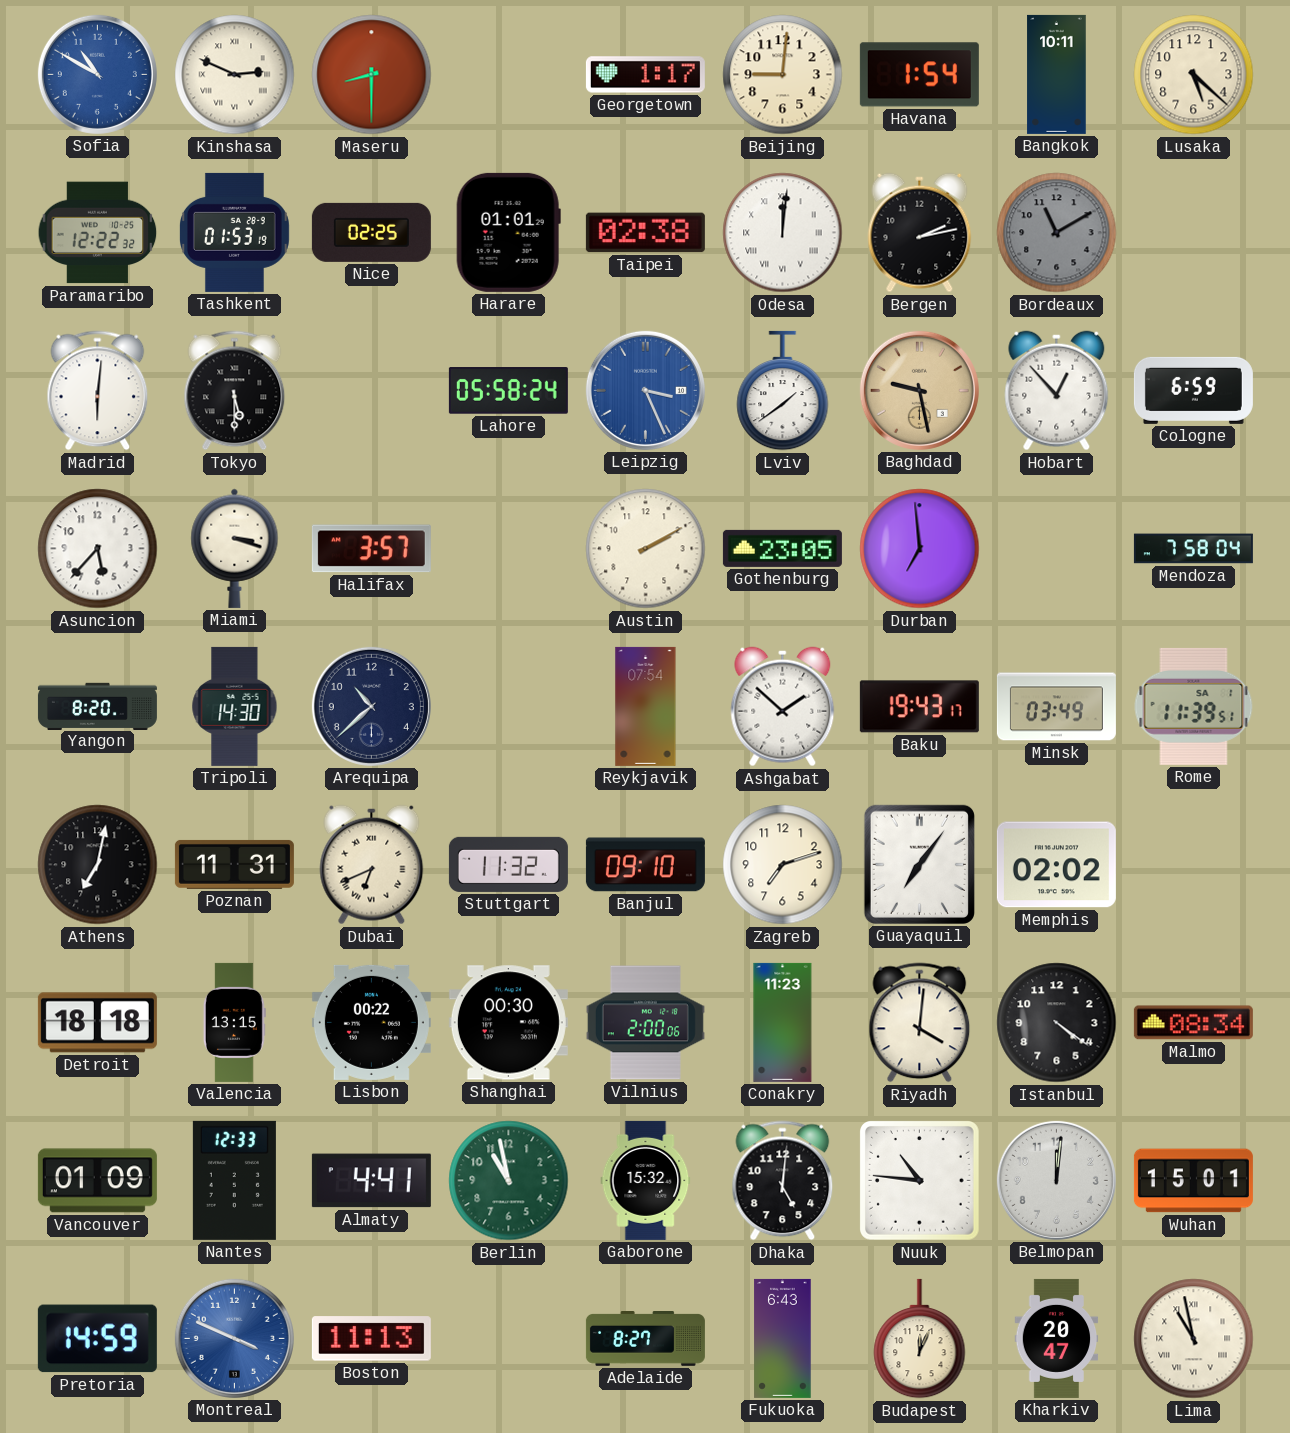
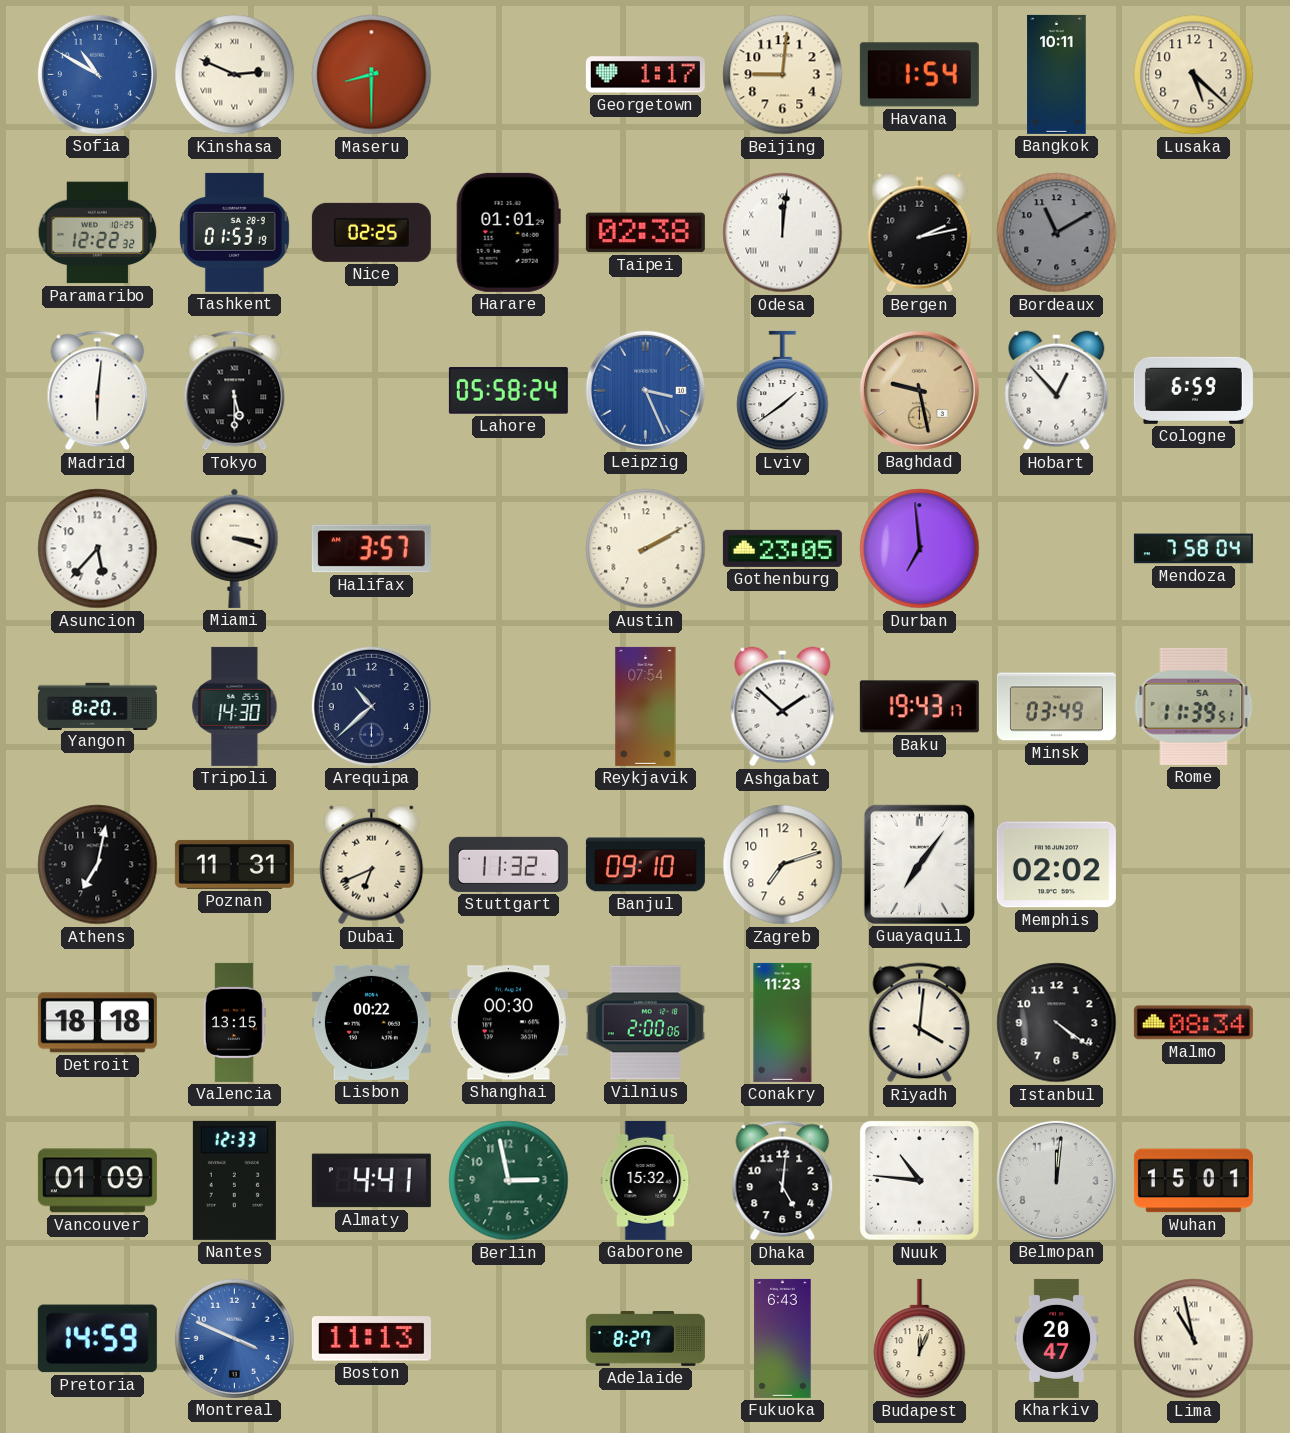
Berlin: 10:58 -> 2:58
